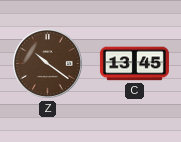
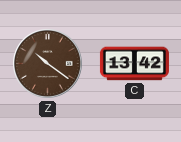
C: 13:45 -> 13:42
